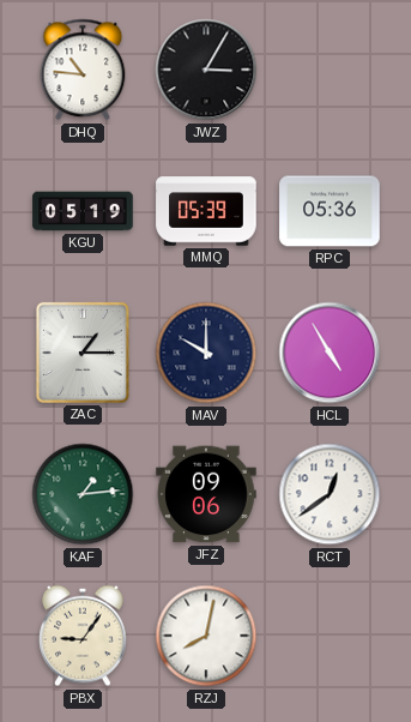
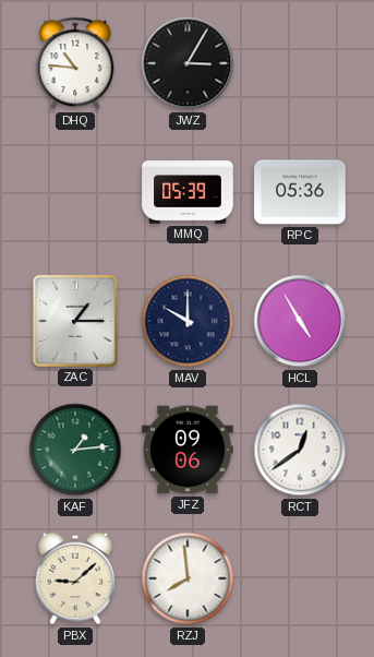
KGU: 05:19 -> none
PBX: 9:06 -> 9:08
RZJ: 8:02 -> 7:59
